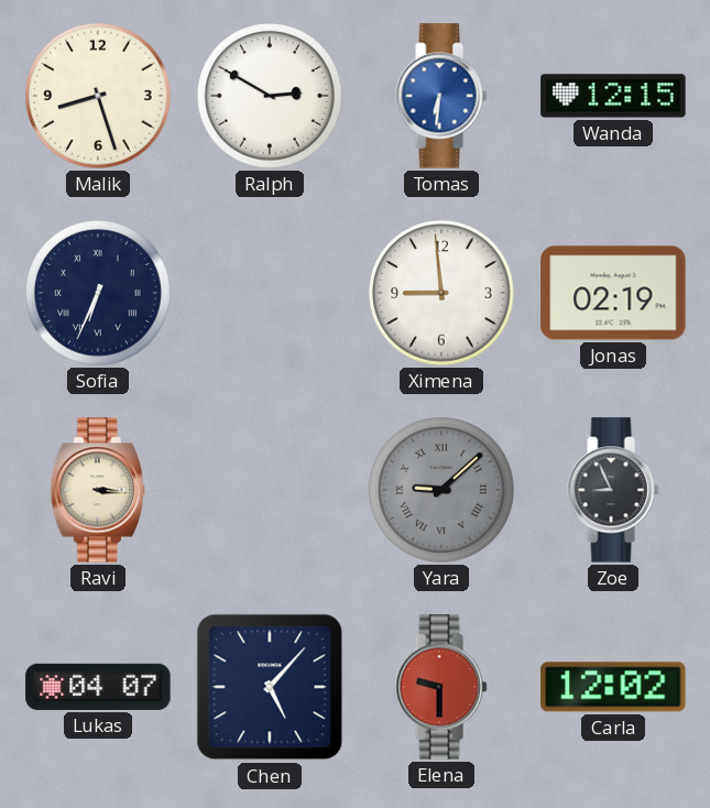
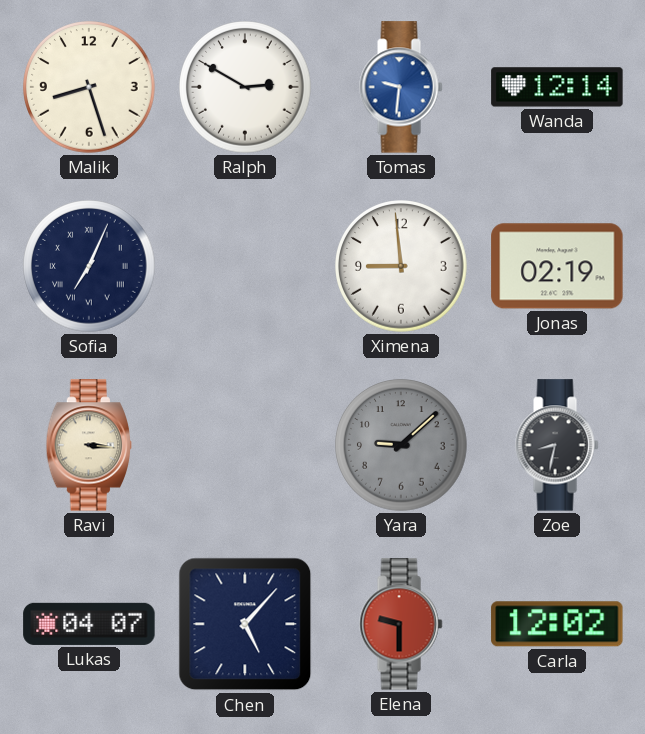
Tomas: 6:31 -> 9:31
Wanda: 12:15 -> 12:14
Sofia: 6:34 -> 7:04
Yara numerals: Roman -> Arabic
Zoe: 8:56 -> 8:32
